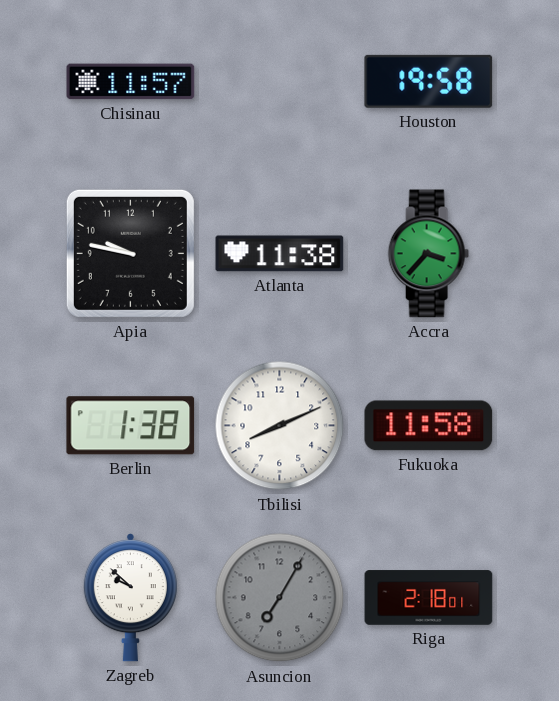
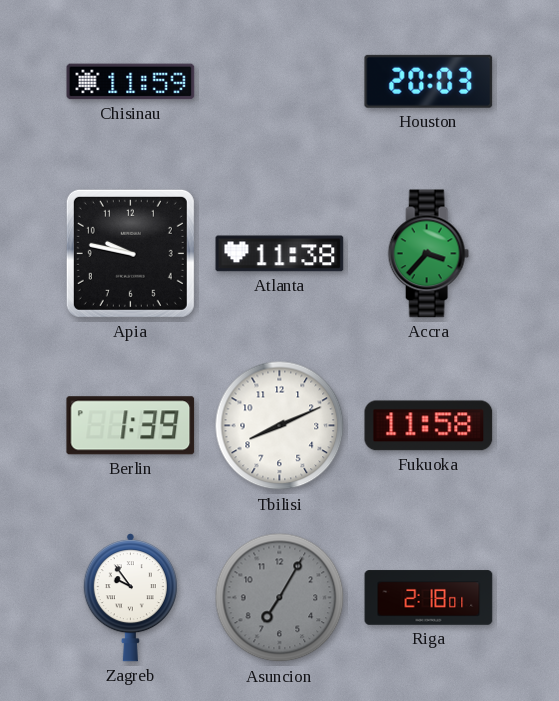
Chisinau: 11:57 -> 11:59
Houston: 19:58 -> 20:03
Berlin: 1:38 -> 1:39
Zagreb: 9:52 -> 9:54
